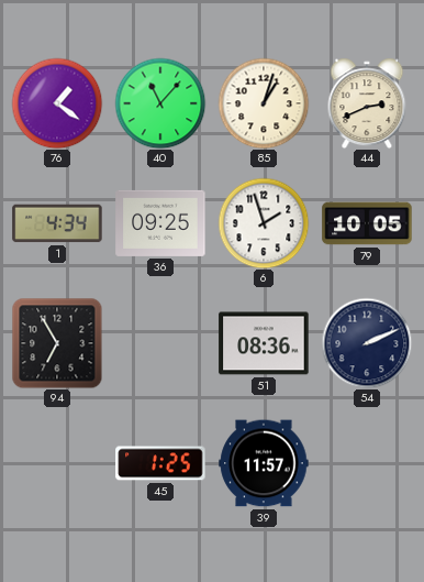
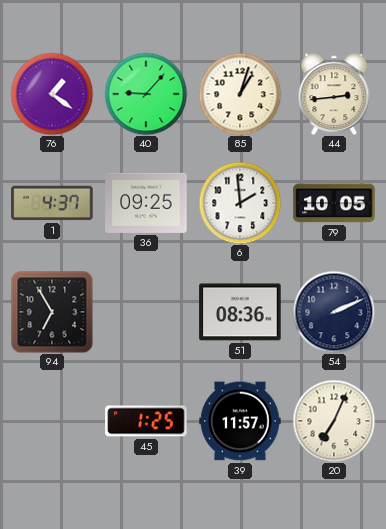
40: 11:07 -> 9:07
44: 2:41 -> 2:44
1: 4:34 -> 4:37
6: 1:57 -> 1:59
20: none -> 7:04
